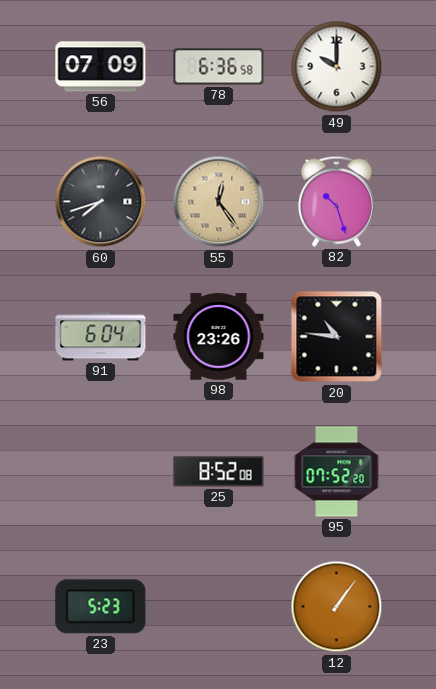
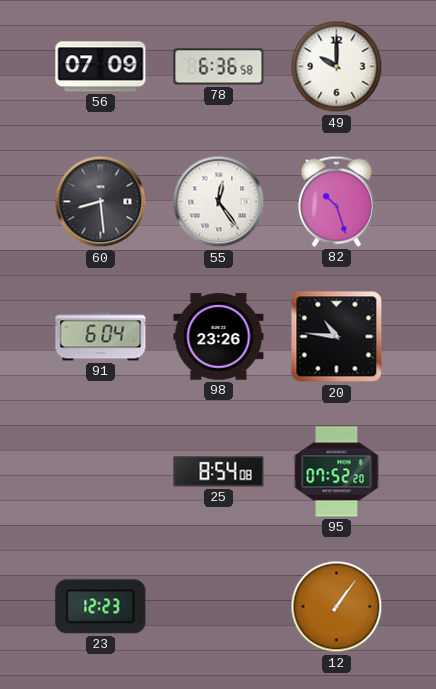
60: 7:42 -> 8:29
55 dial: champagne -> white
25: 8:52 -> 8:54
23: 5:23 -> 12:23
